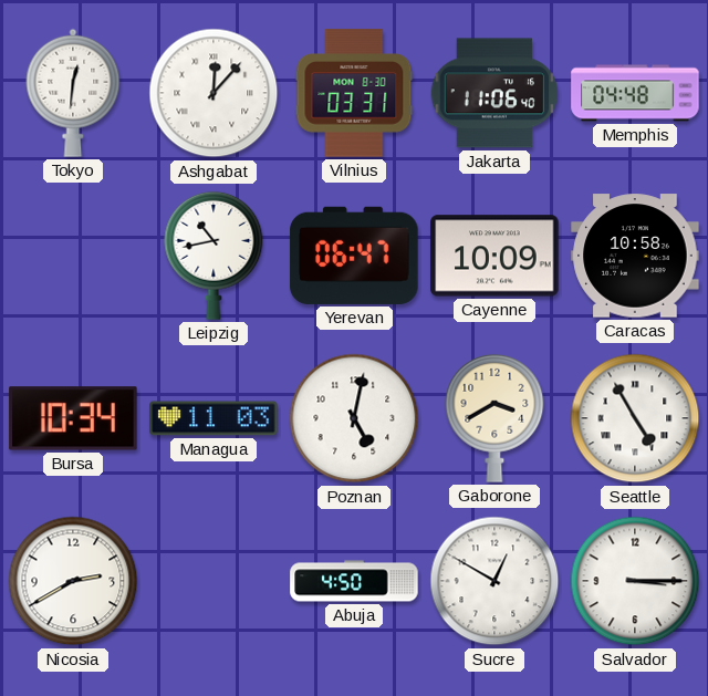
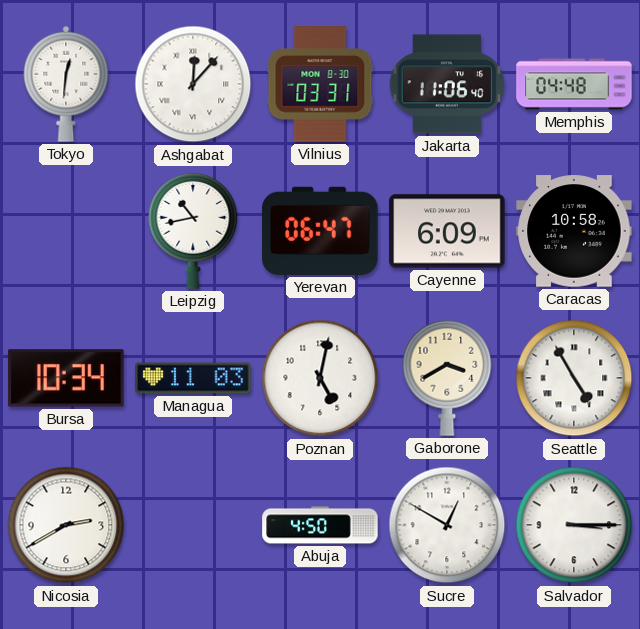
Cayenne: 10:09 -> 6:09
